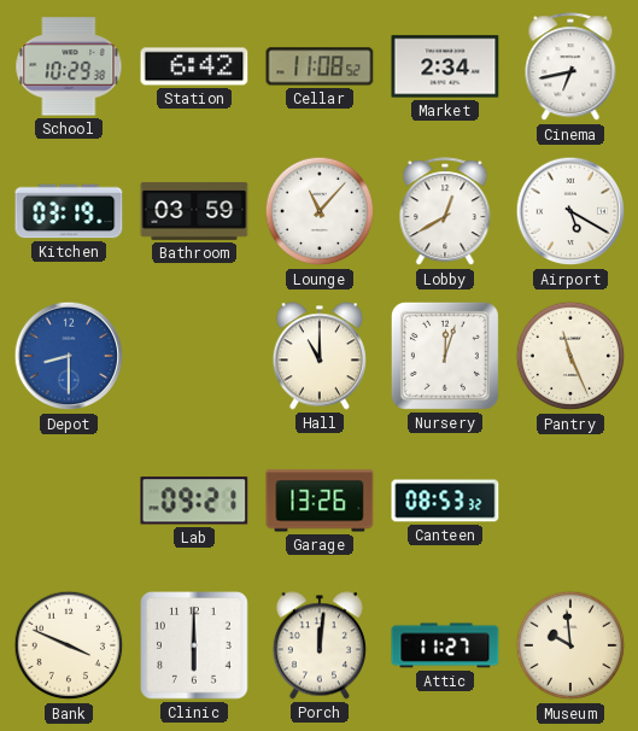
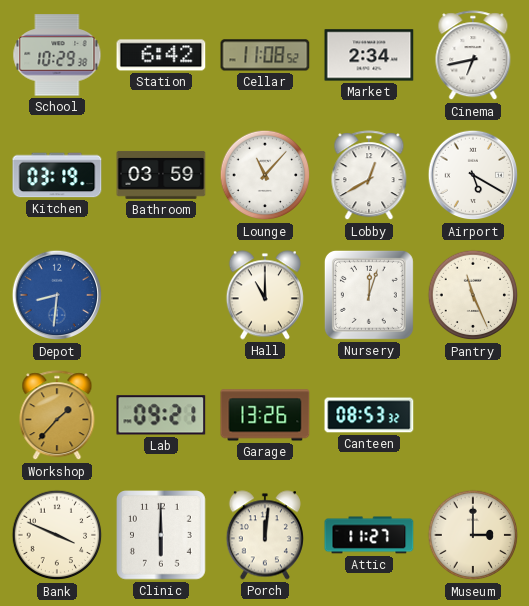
Depot: 8:30 -> 8:31
Workshop: none -> 1:37
Museum: 9:59 -> 3:00
